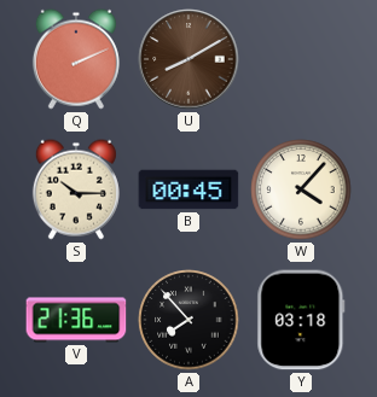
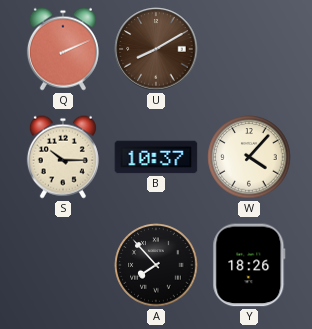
B: 00:45 -> 10:37
V: 21:36 -> none
Y: 03:18 -> 18:26
